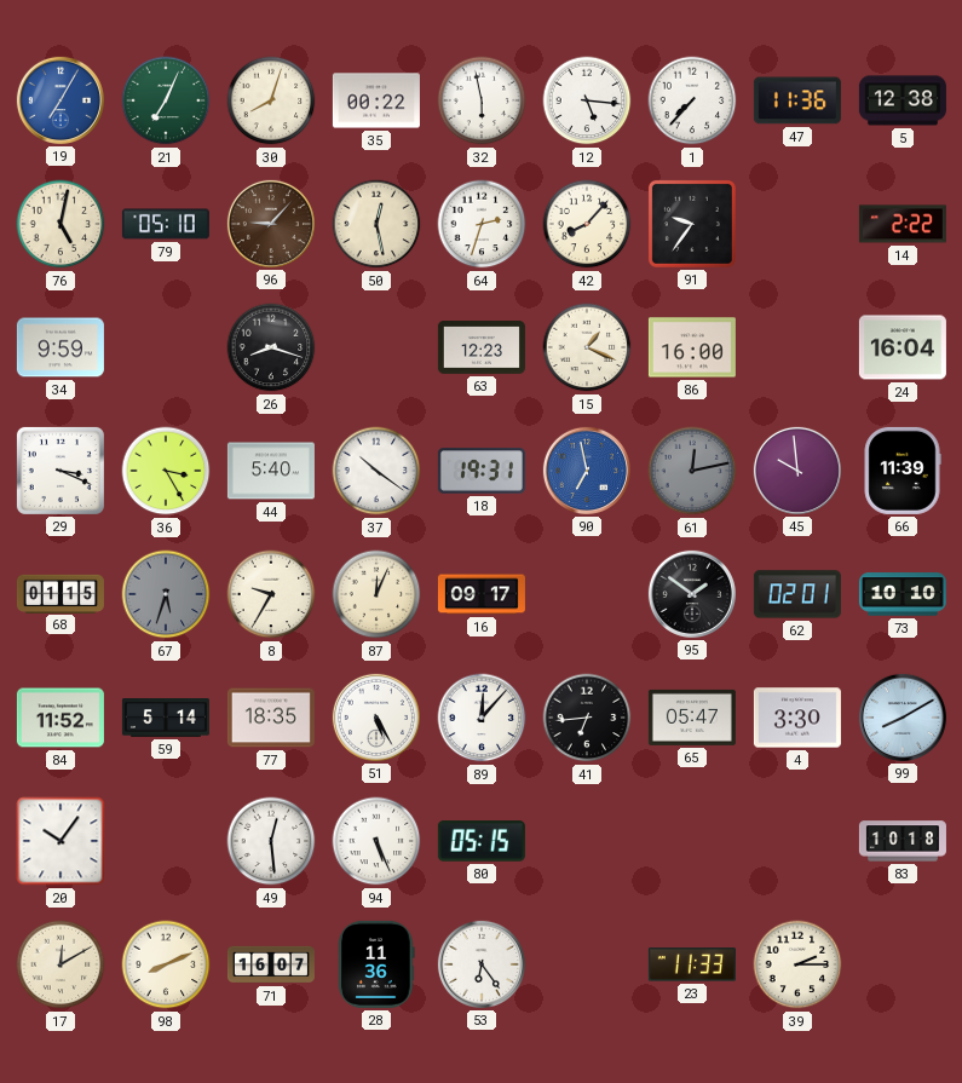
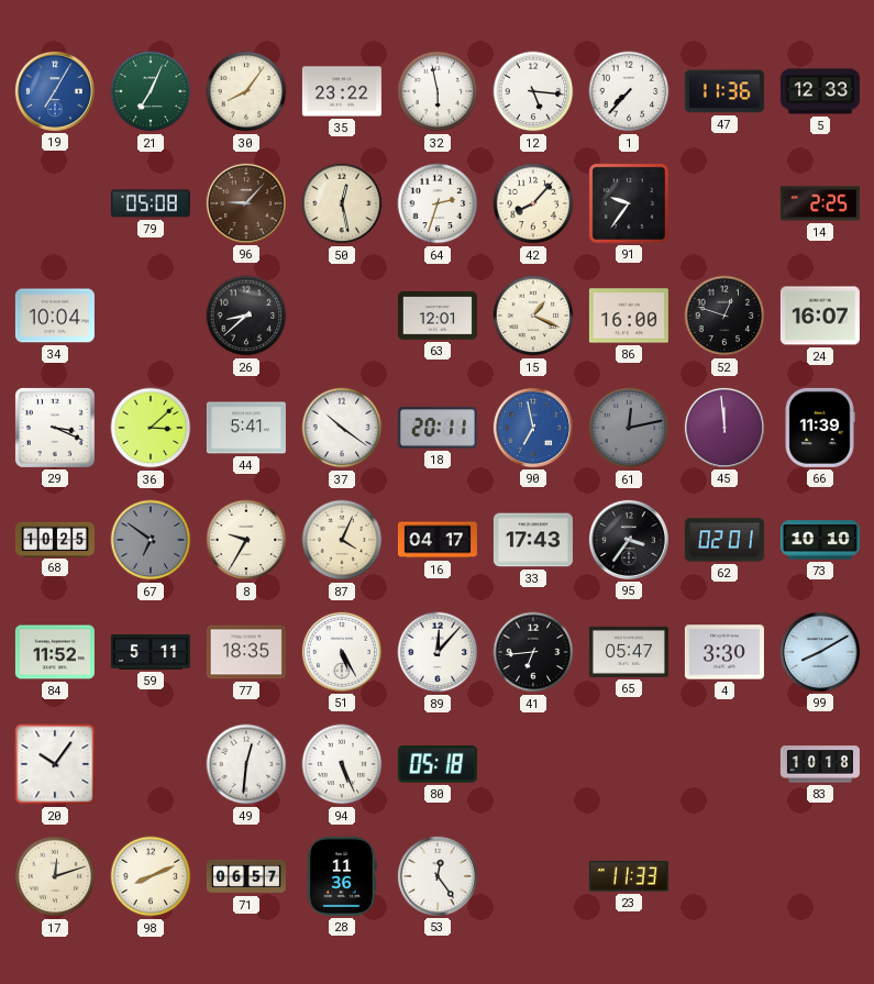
30: 8:03 -> 8:06
35: 00:22 -> 23:22
5: 12:38 -> 12:33
76: 5:02 -> none
79: 05:10 -> 05:08
14: 2:22 -> 2:25
34: 9:59 -> 10:04
26: 8:18 -> 8:38
63: 12:23 -> 12:01
52: none -> 12:48
24: 16:04 -> 16:07
36: 3:25 -> 3:08
44: 5:40 -> 5:41
18: 19:31 -> 20:11
45: 9:59 -> 11:59
68: 01:15 -> 10:25
67: 5:33 -> 6:51
87: 12:04 -> 4:04
16: 09:17 -> 04:17
33: none -> 17:43
95: 1:51 -> 3:36
59: 5:14 -> 5:11
49: 12:29 -> 12:31
80: 05:15 -> 05:18
17: 12:10 -> 12:12
71: 16:07 -> 06:57
53: 6:24 -> 12:24
39: 2:15 -> none
